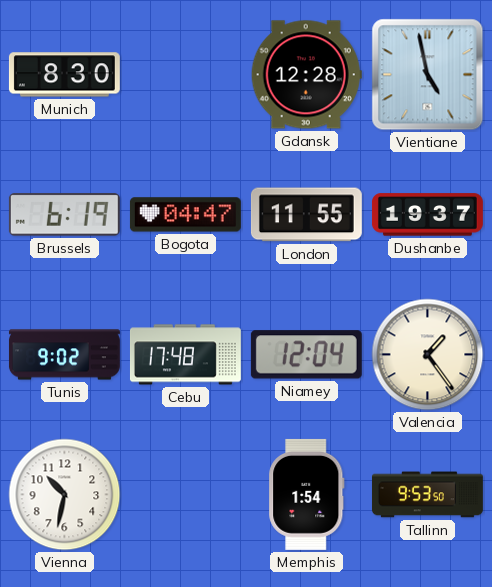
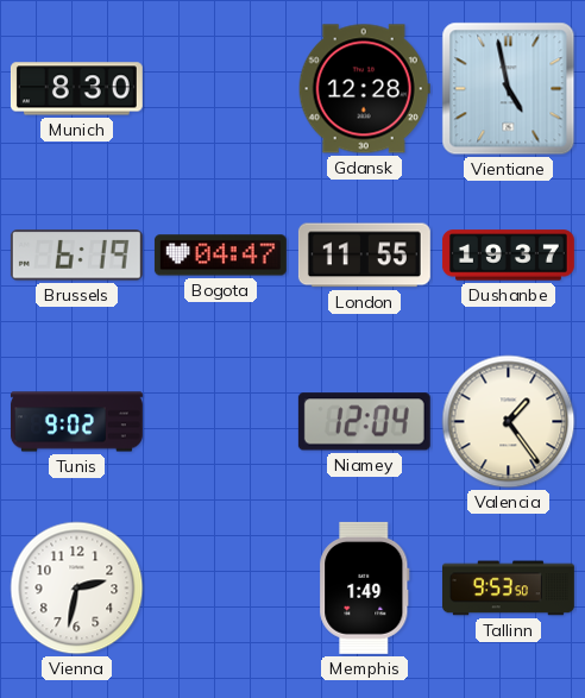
Cebu: 17:48 -> none
Vienna: 10:32 -> 2:32
Memphis: 1:54 -> 1:49
